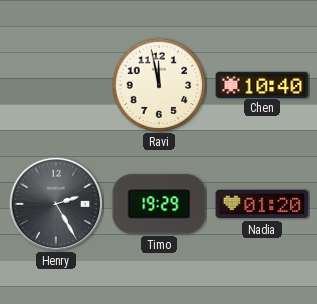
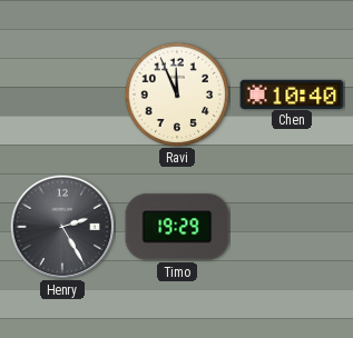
Ravi: 11:58 -> 11:56
Nadia: 01:20 -> none
